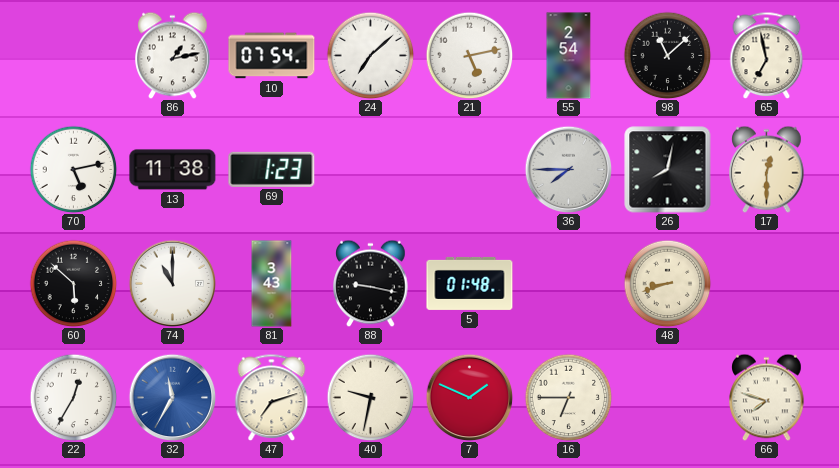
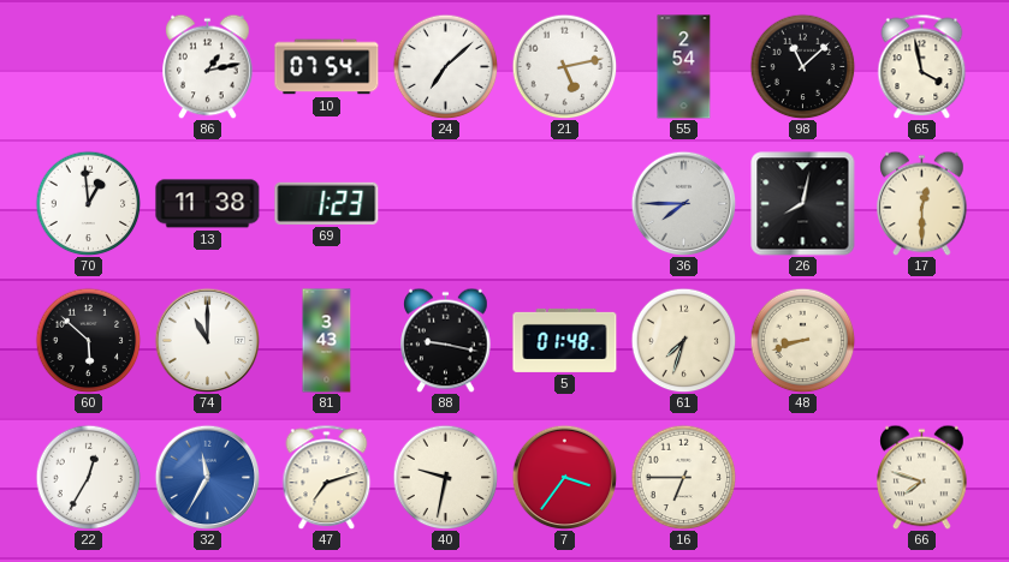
65: 6:58 -> 3:58
70: 5:13 -> 12:59
61: none -> 7:33
7: 1:49 -> 3:36
